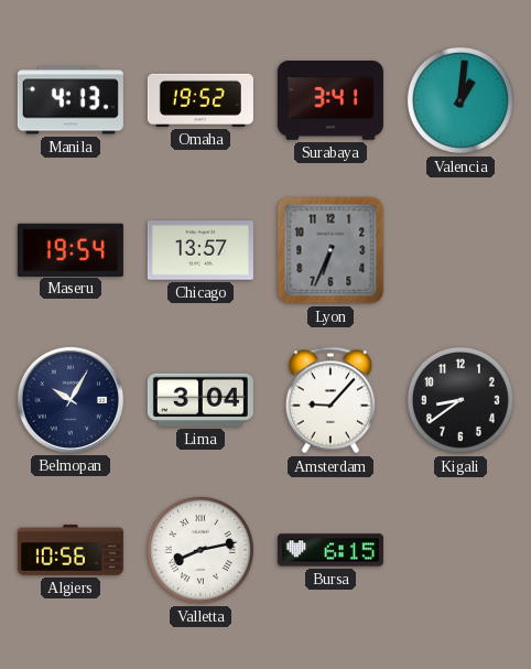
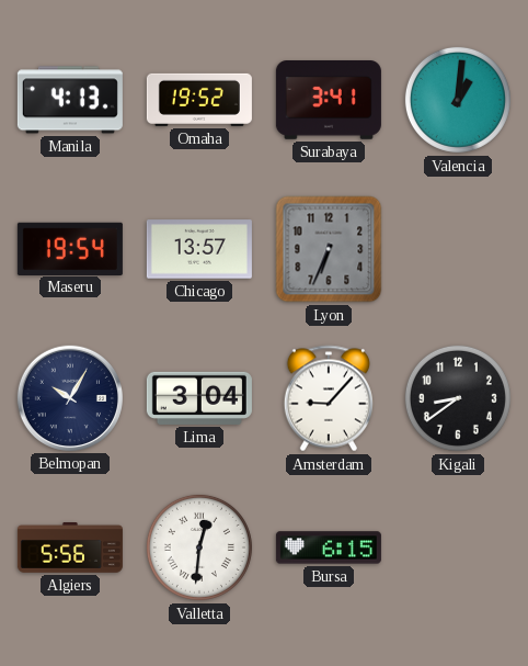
Algiers: 10:56 -> 5:56
Valletta: 8:13 -> 12:31
